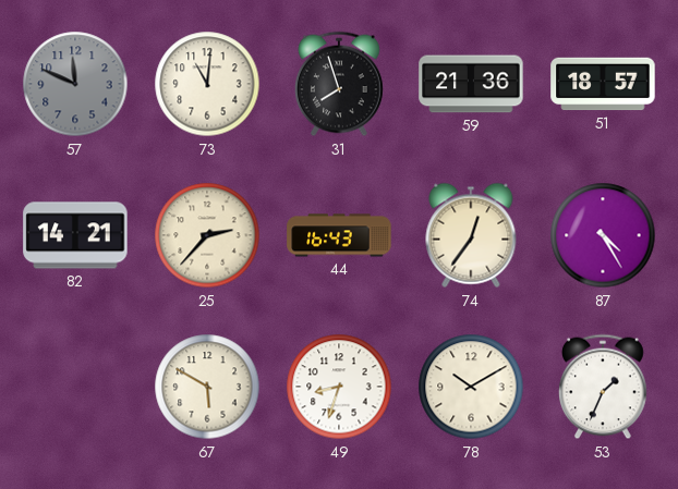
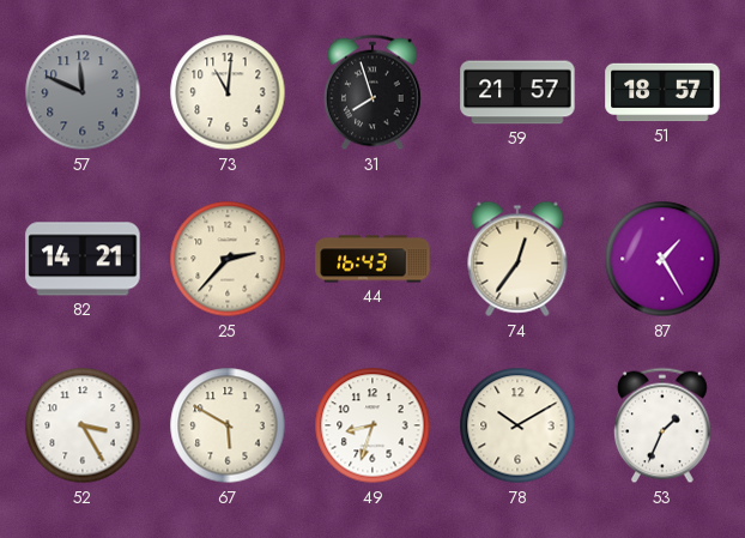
59: 21:36 -> 21:57
87: 4:25 -> 1:25
52: none -> 3:25
